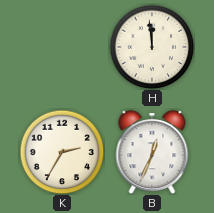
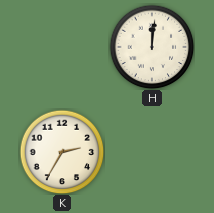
H: 11:59 -> 12:01
B: 12:34 -> none
